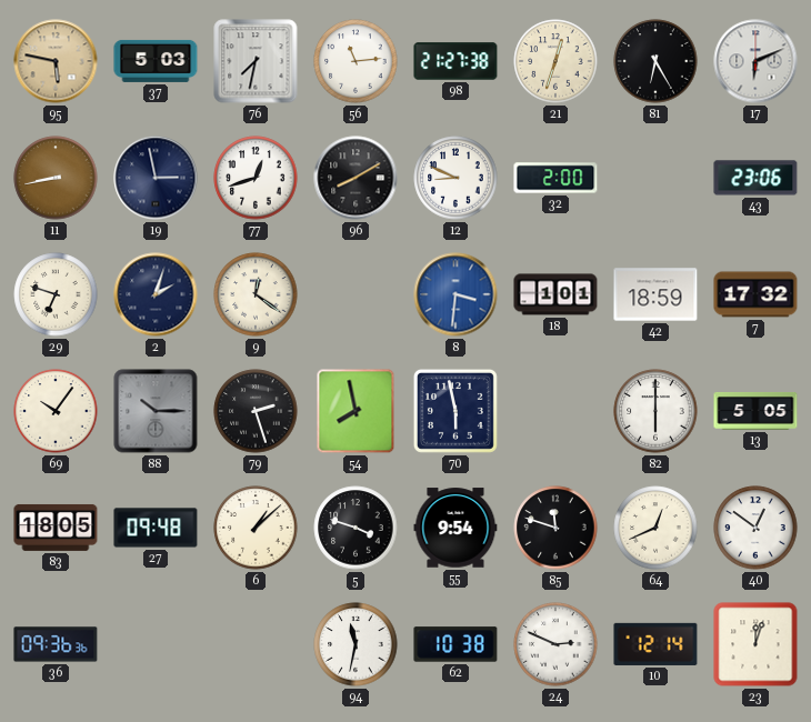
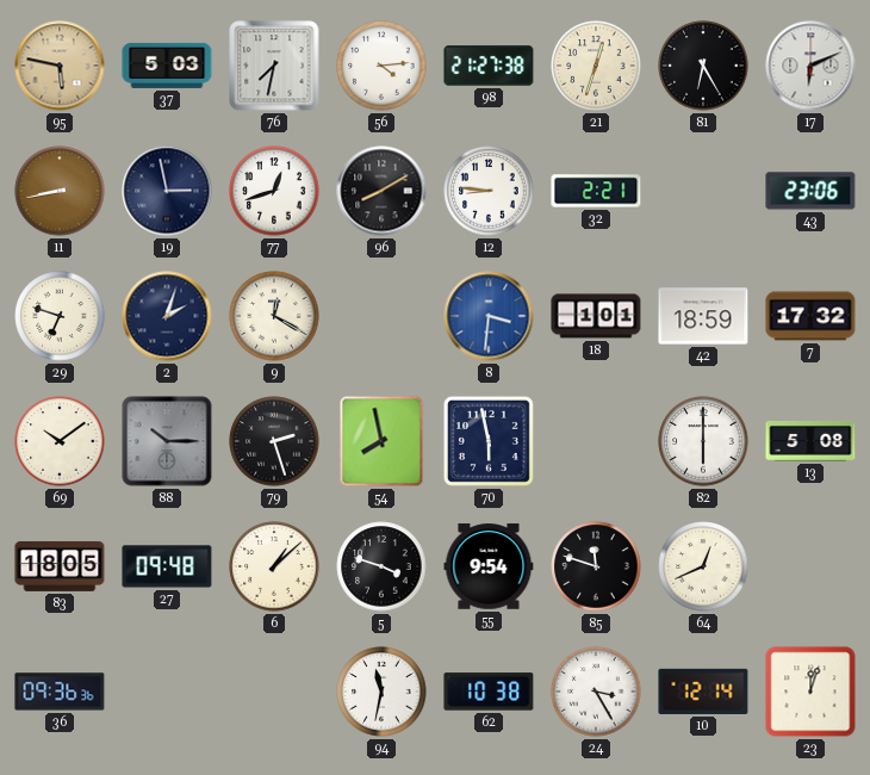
56: 11:14 -> 4:14
12: 8:49 -> 8:46
32: 2:00 -> 2:21
9: 12:21 -> 12:20
69: 10:06 -> 10:09
13: 5:05 -> 5:08
40: 12:51 -> none
24: 2:49 -> 3:25
